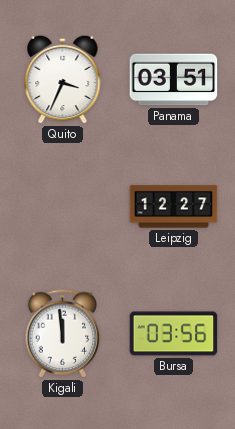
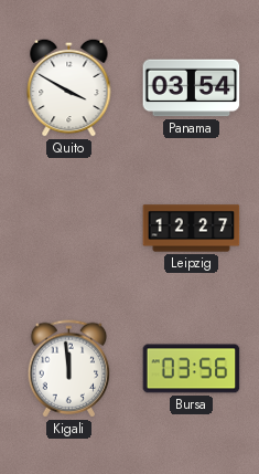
Quito: 3:34 -> 3:50
Panama: 03:51 -> 03:54
